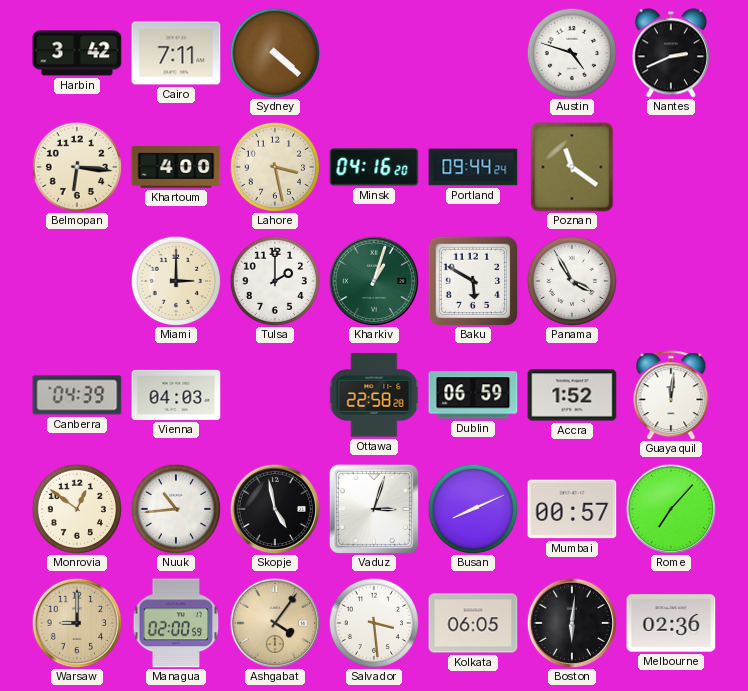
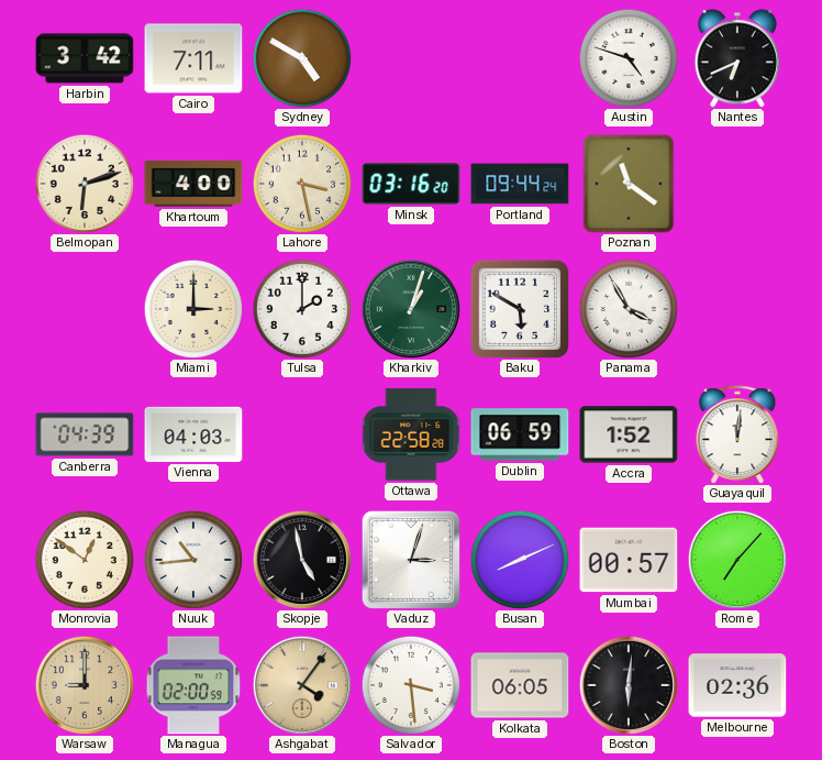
Sydney: 4:22 -> 4:50
Nantes: 2:41 -> 6:41
Belmopan: 6:16 -> 6:12
Minsk: 04:16 -> 03:16
